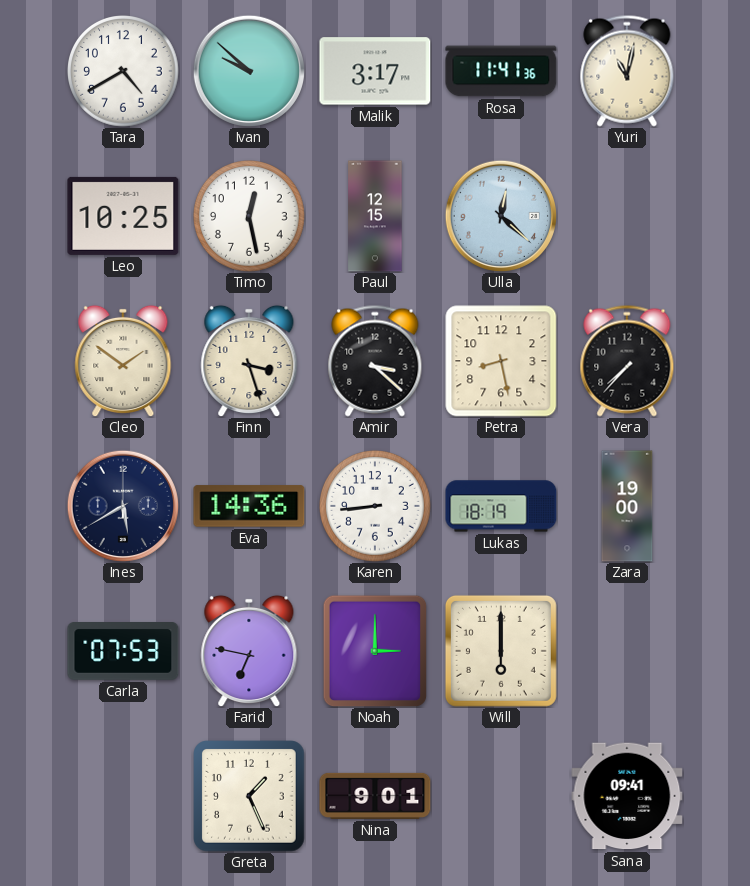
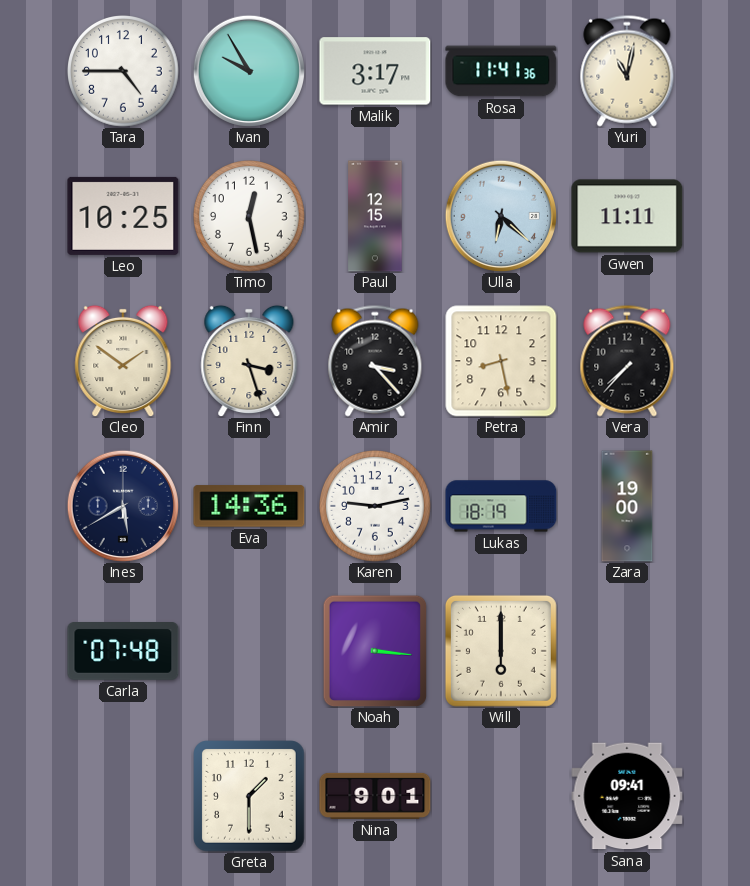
Tara: 4:40 -> 4:45
Ivan: 9:52 -> 9:55
Ulla: 12:22 -> 6:22
Gwen: none -> 11:11
Amir: 3:22 -> 3:23
Karen: 8:44 -> 9:13
Carla: 07:53 -> 07:48
Farid: 6:47 -> none
Noah: 3:00 -> 3:16
Greta: 1:26 -> 1:30
